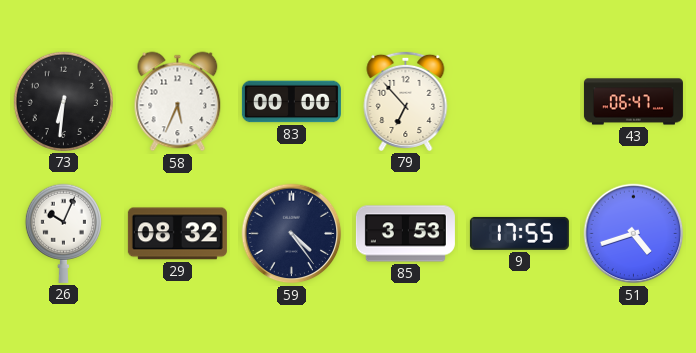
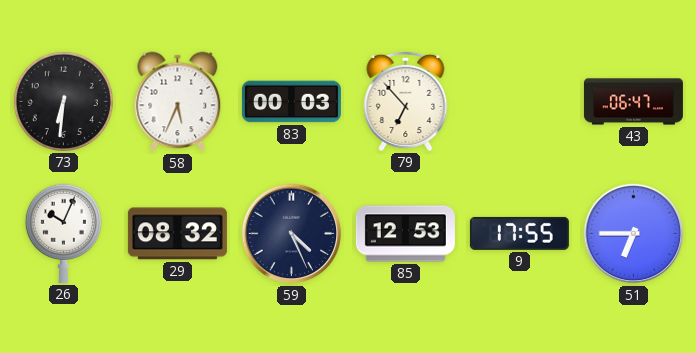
83: 00:00 -> 00:03
59: 4:24 -> 4:26
85: 3:53 -> 12:53
51: 4:42 -> 6:45
